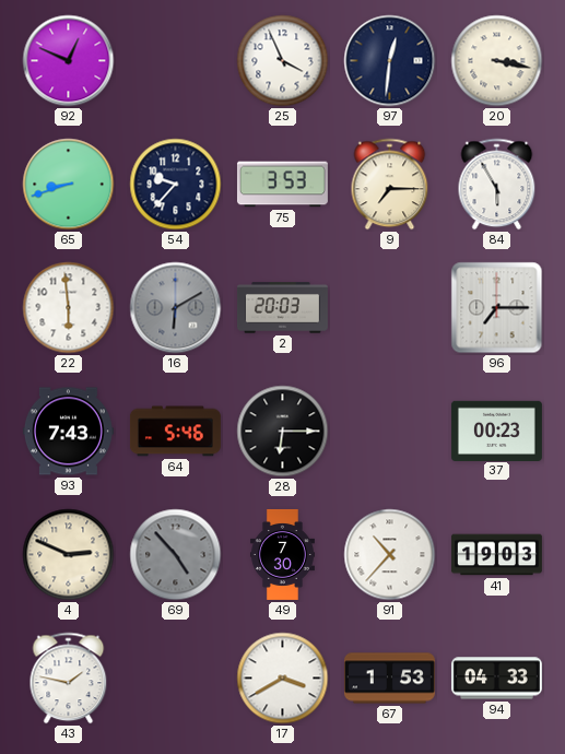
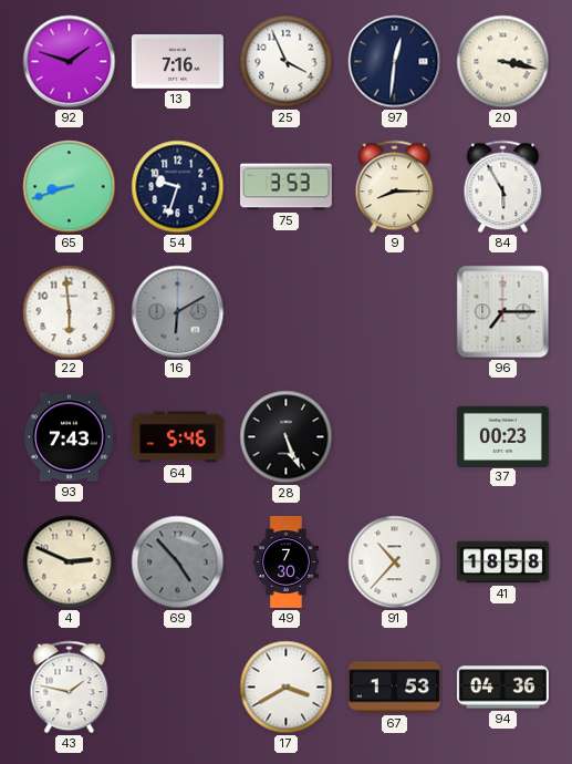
92: 12:49 -> 1:48
13: none -> 7:16
54: 9:37 -> 9:33
9: 7:15 -> 8:15
2: 20:03 -> none
28: 6:15 -> 5:26
41: 19:03 -> 18:58
94: 04:33 -> 04:36
